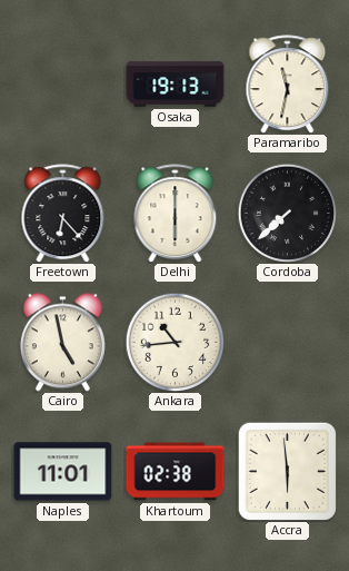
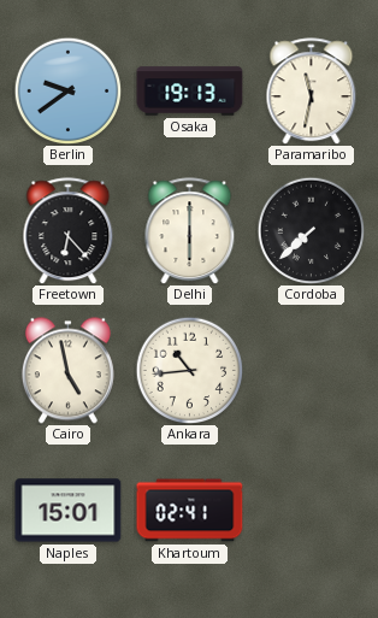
Berlin: none -> 9:39
Naples: 11:01 -> 15:01
Khartoum: 02:38 -> 02:41
Accra: 5:59 -> none
